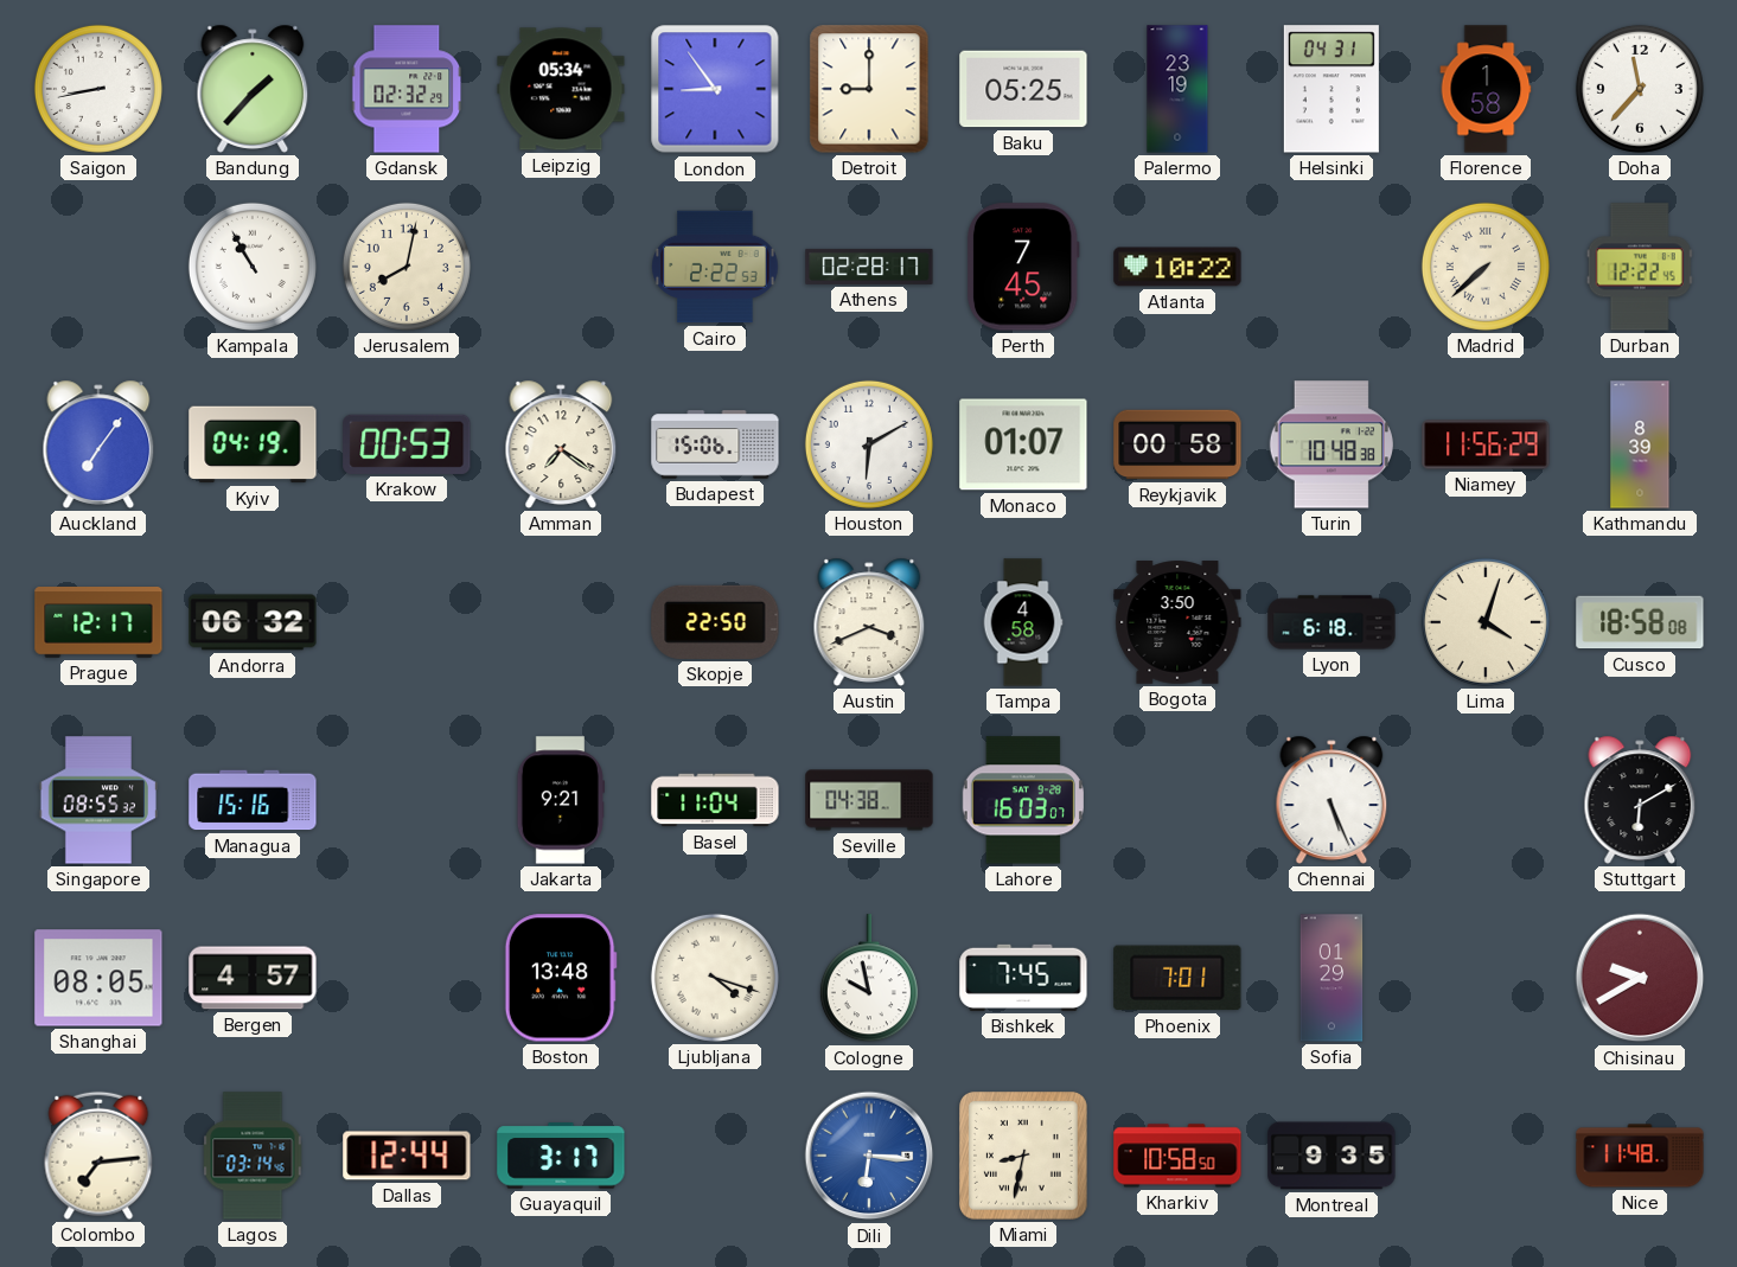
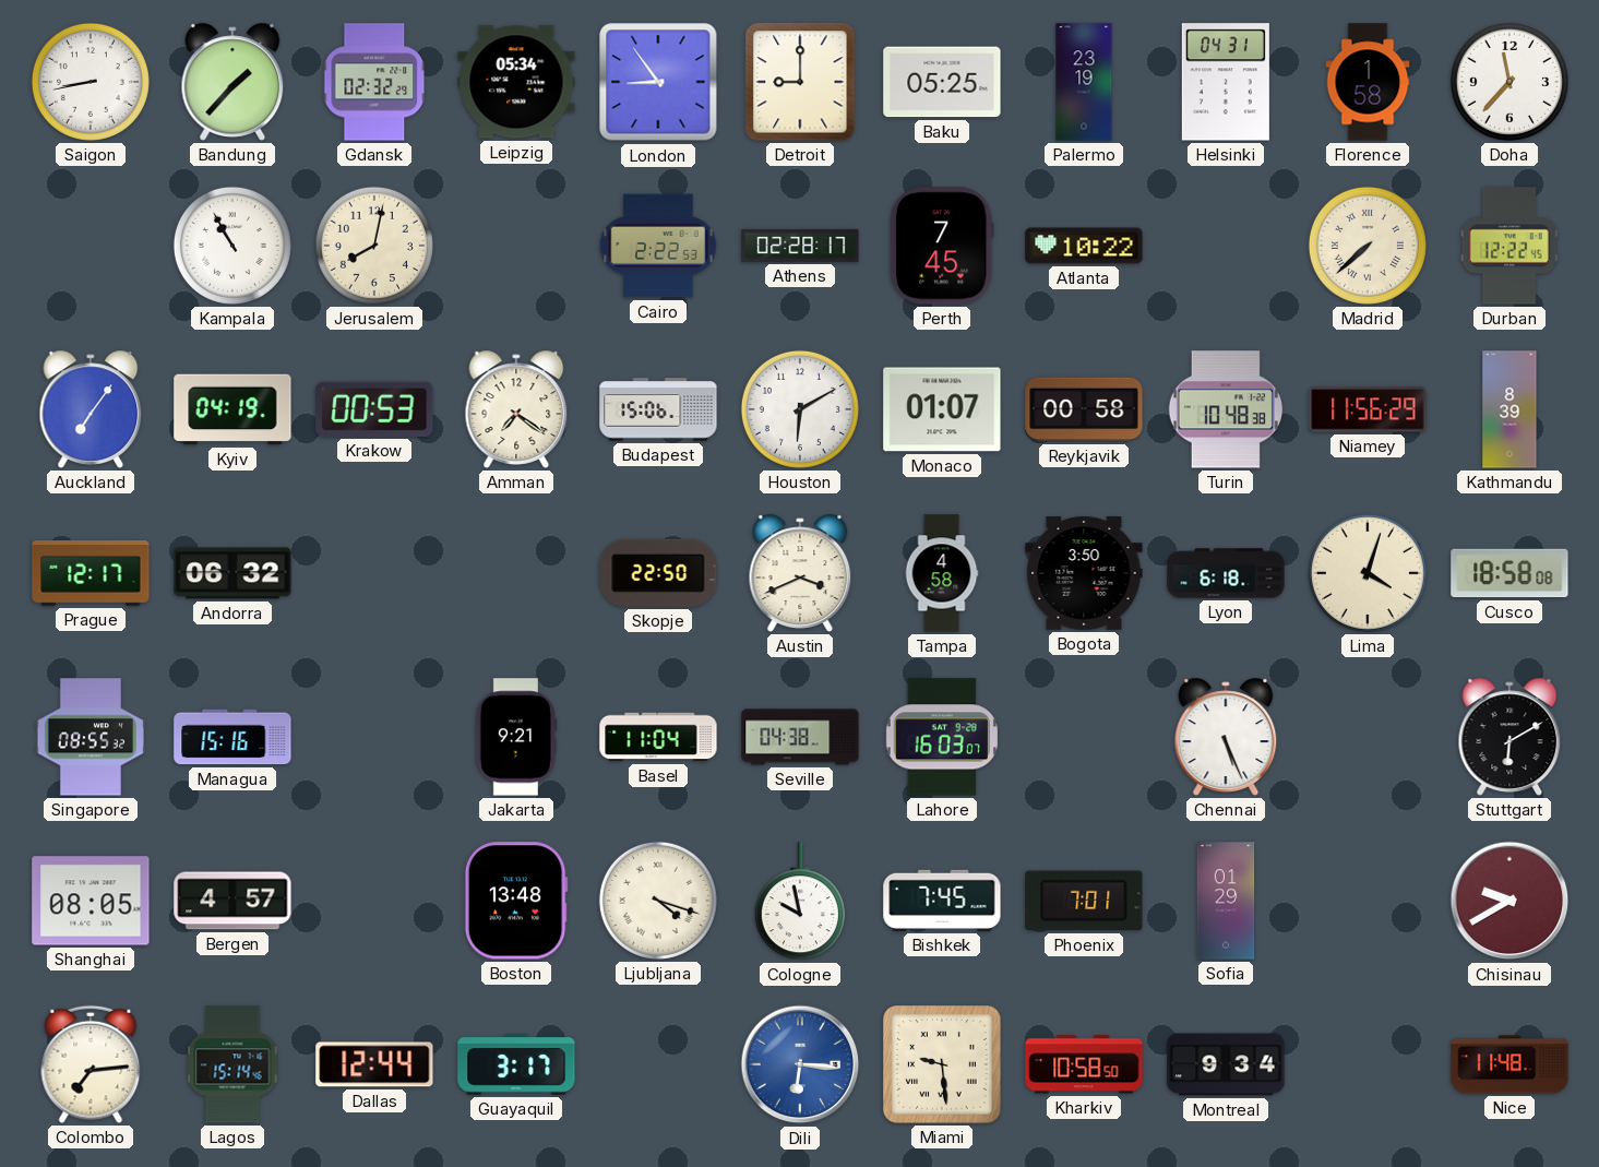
Lagos: 03:14 -> 15:14
Miami: 8:32 -> 9:29
Montreal: 9:35 -> 9:34
